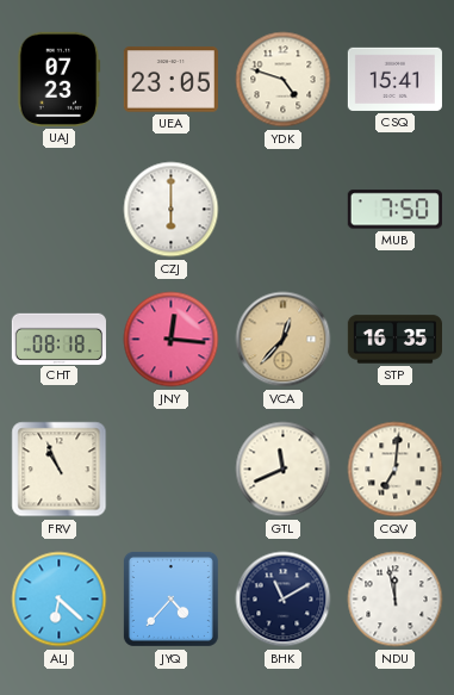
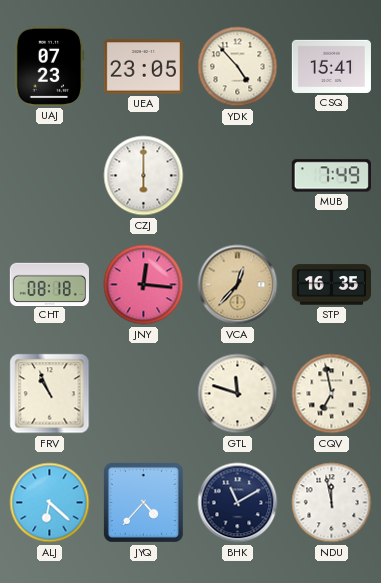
YDK: 4:48 -> 4:53
MUB: 7:50 -> 7:49
GTL: 11:41 -> 11:48
CQV: 7:01 -> 6:58
